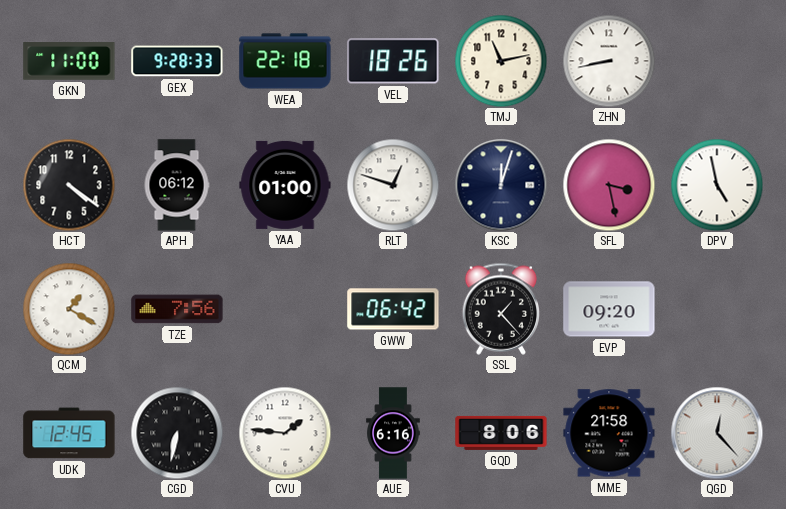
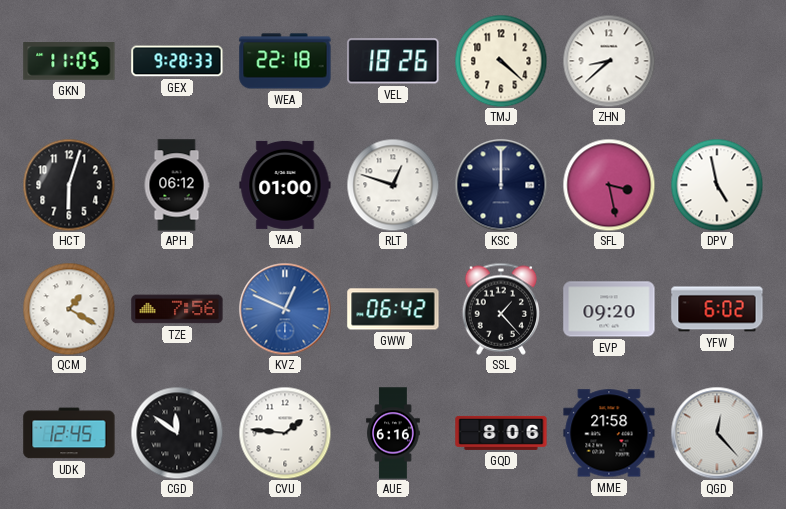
GKN: 11:00 -> 11:05
TMJ: 11:13 -> 4:22
ZHN: 8:43 -> 8:38
HCT: 4:21 -> 6:03
KSC: 12:03 -> 12:00
KVZ: none -> 12:49
YFW: none -> 6:02
CGD: 6:32 -> 11:51
